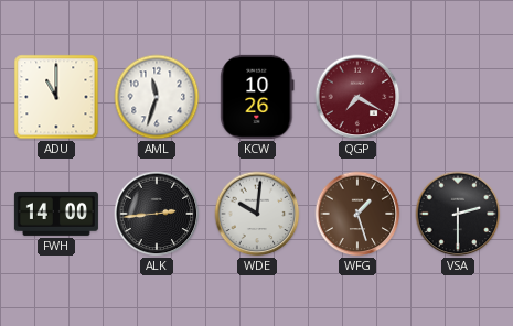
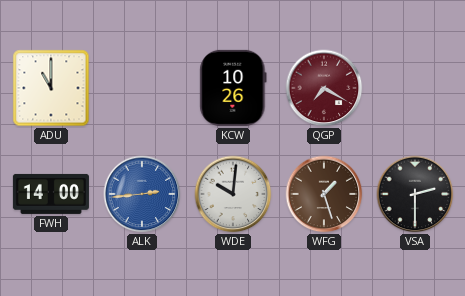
AML: 11:33 -> none
ALK dial: black -> blue
